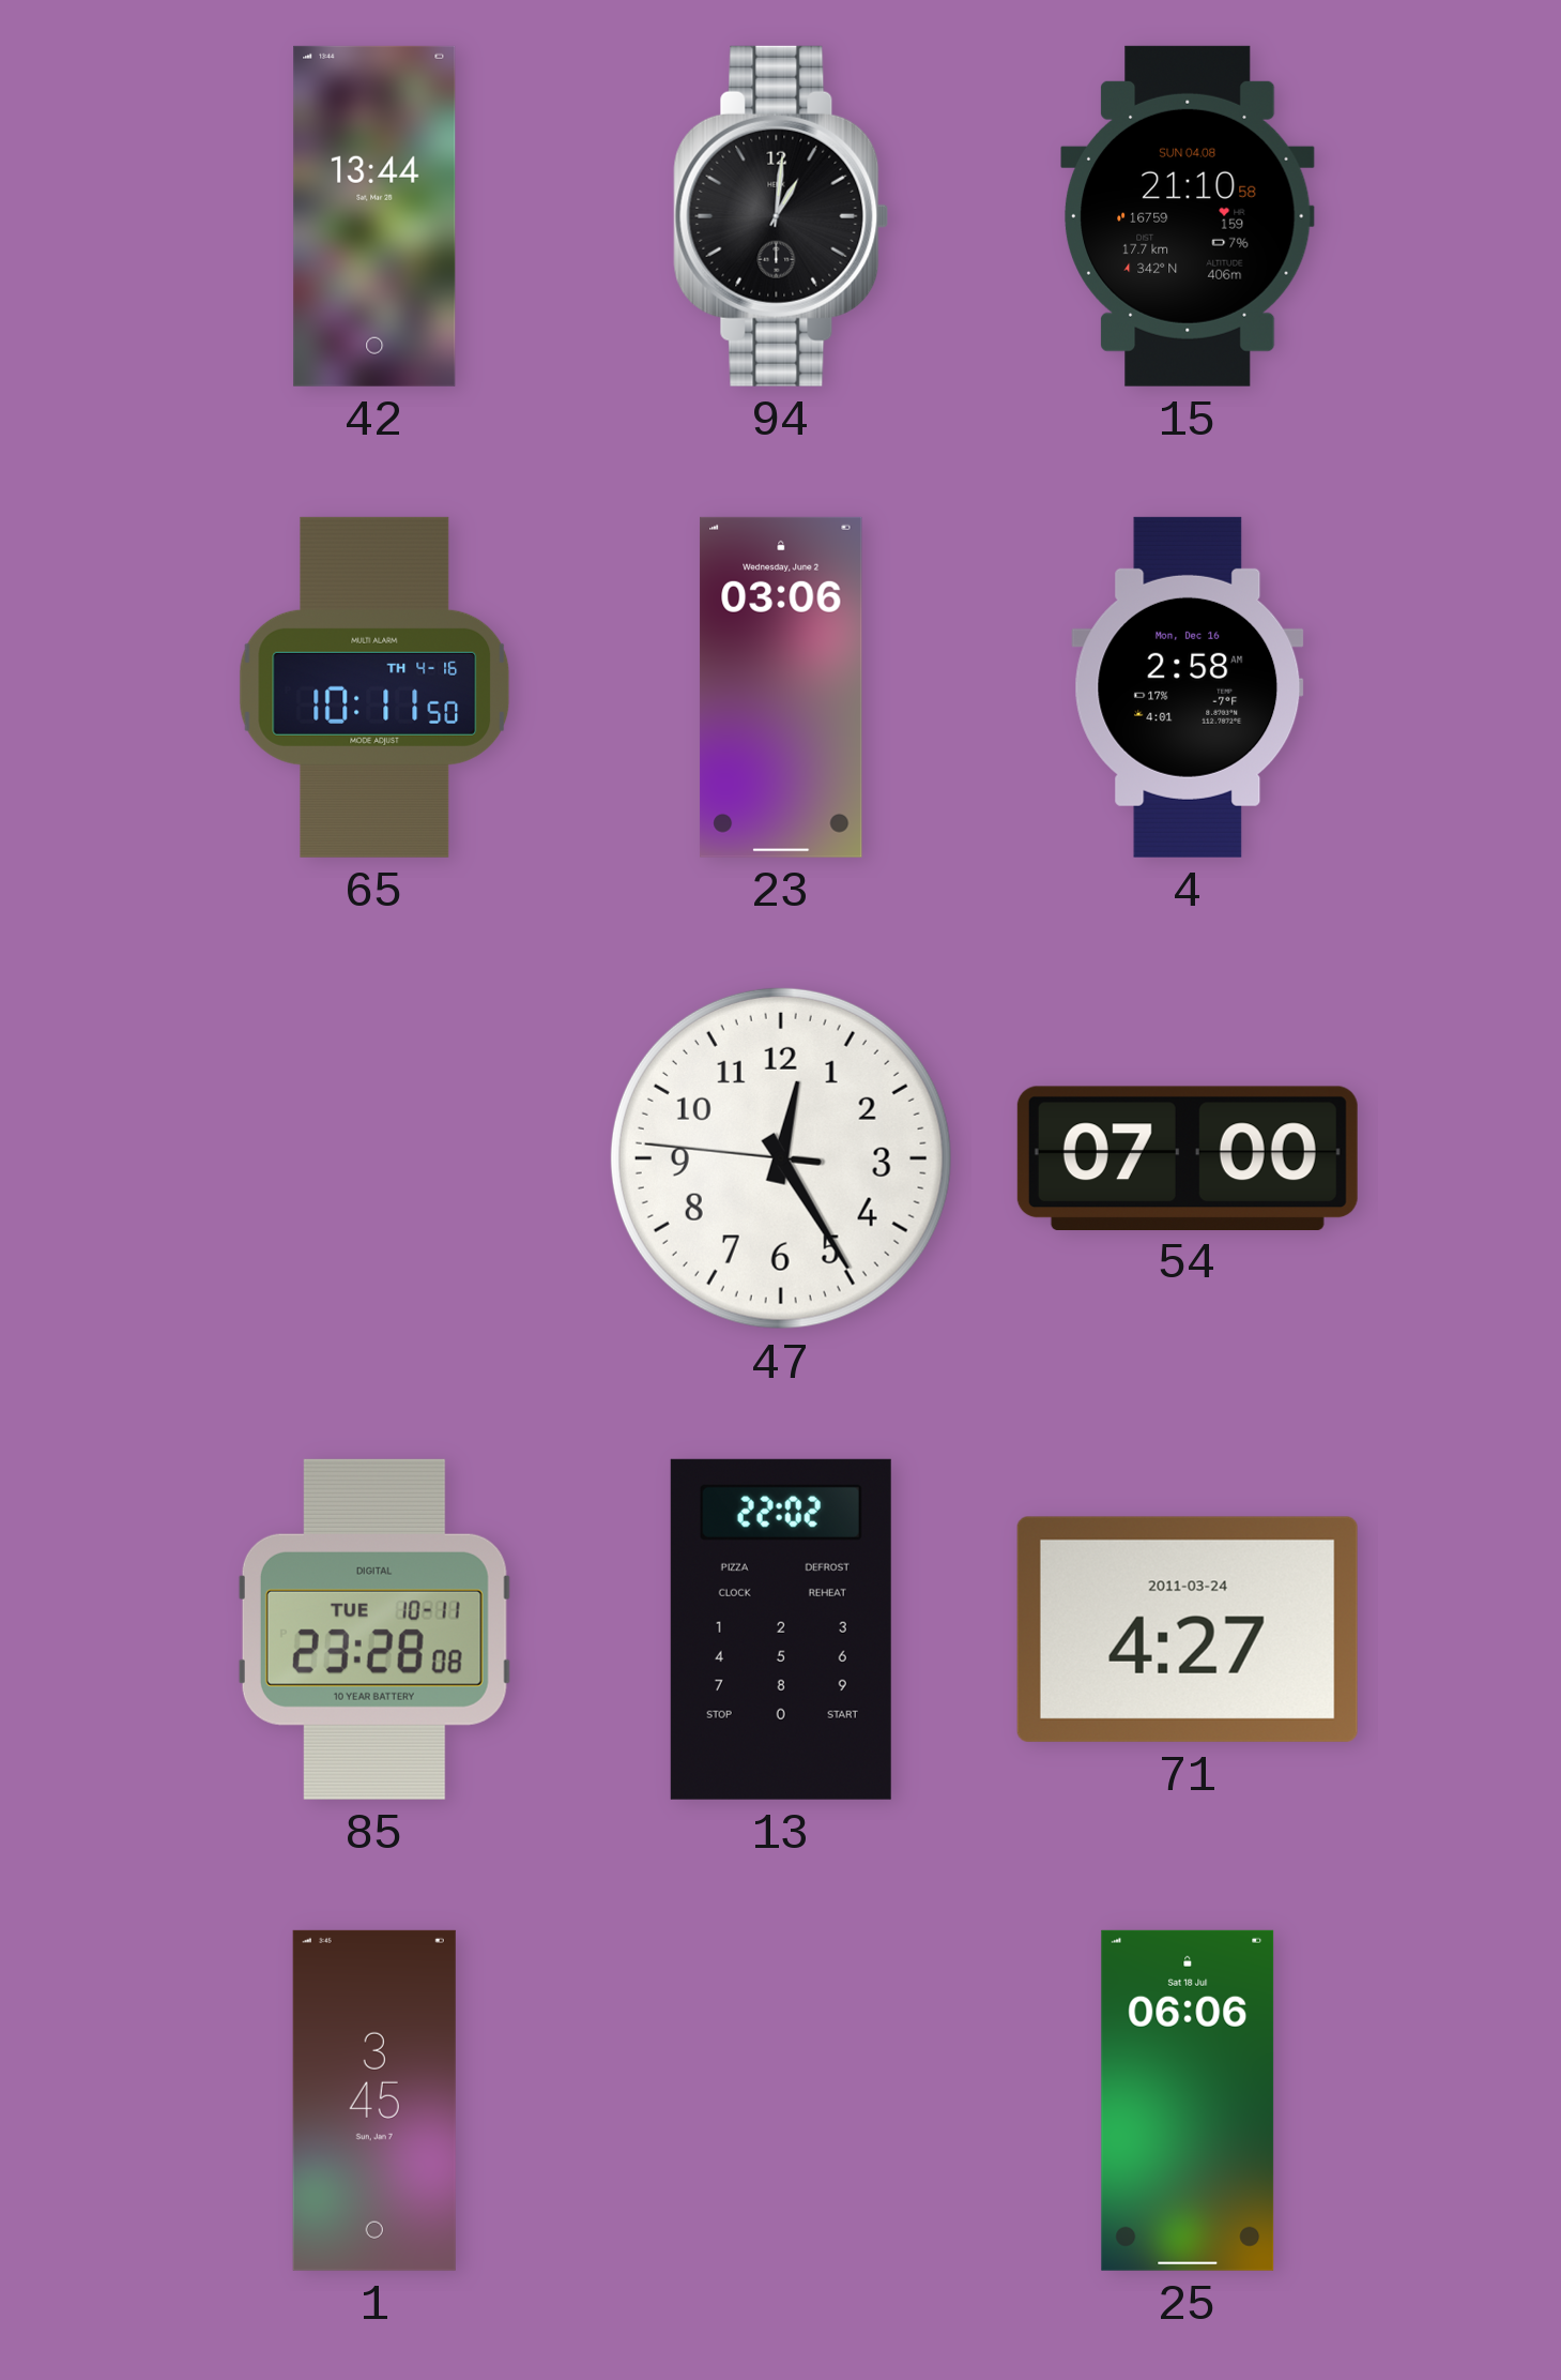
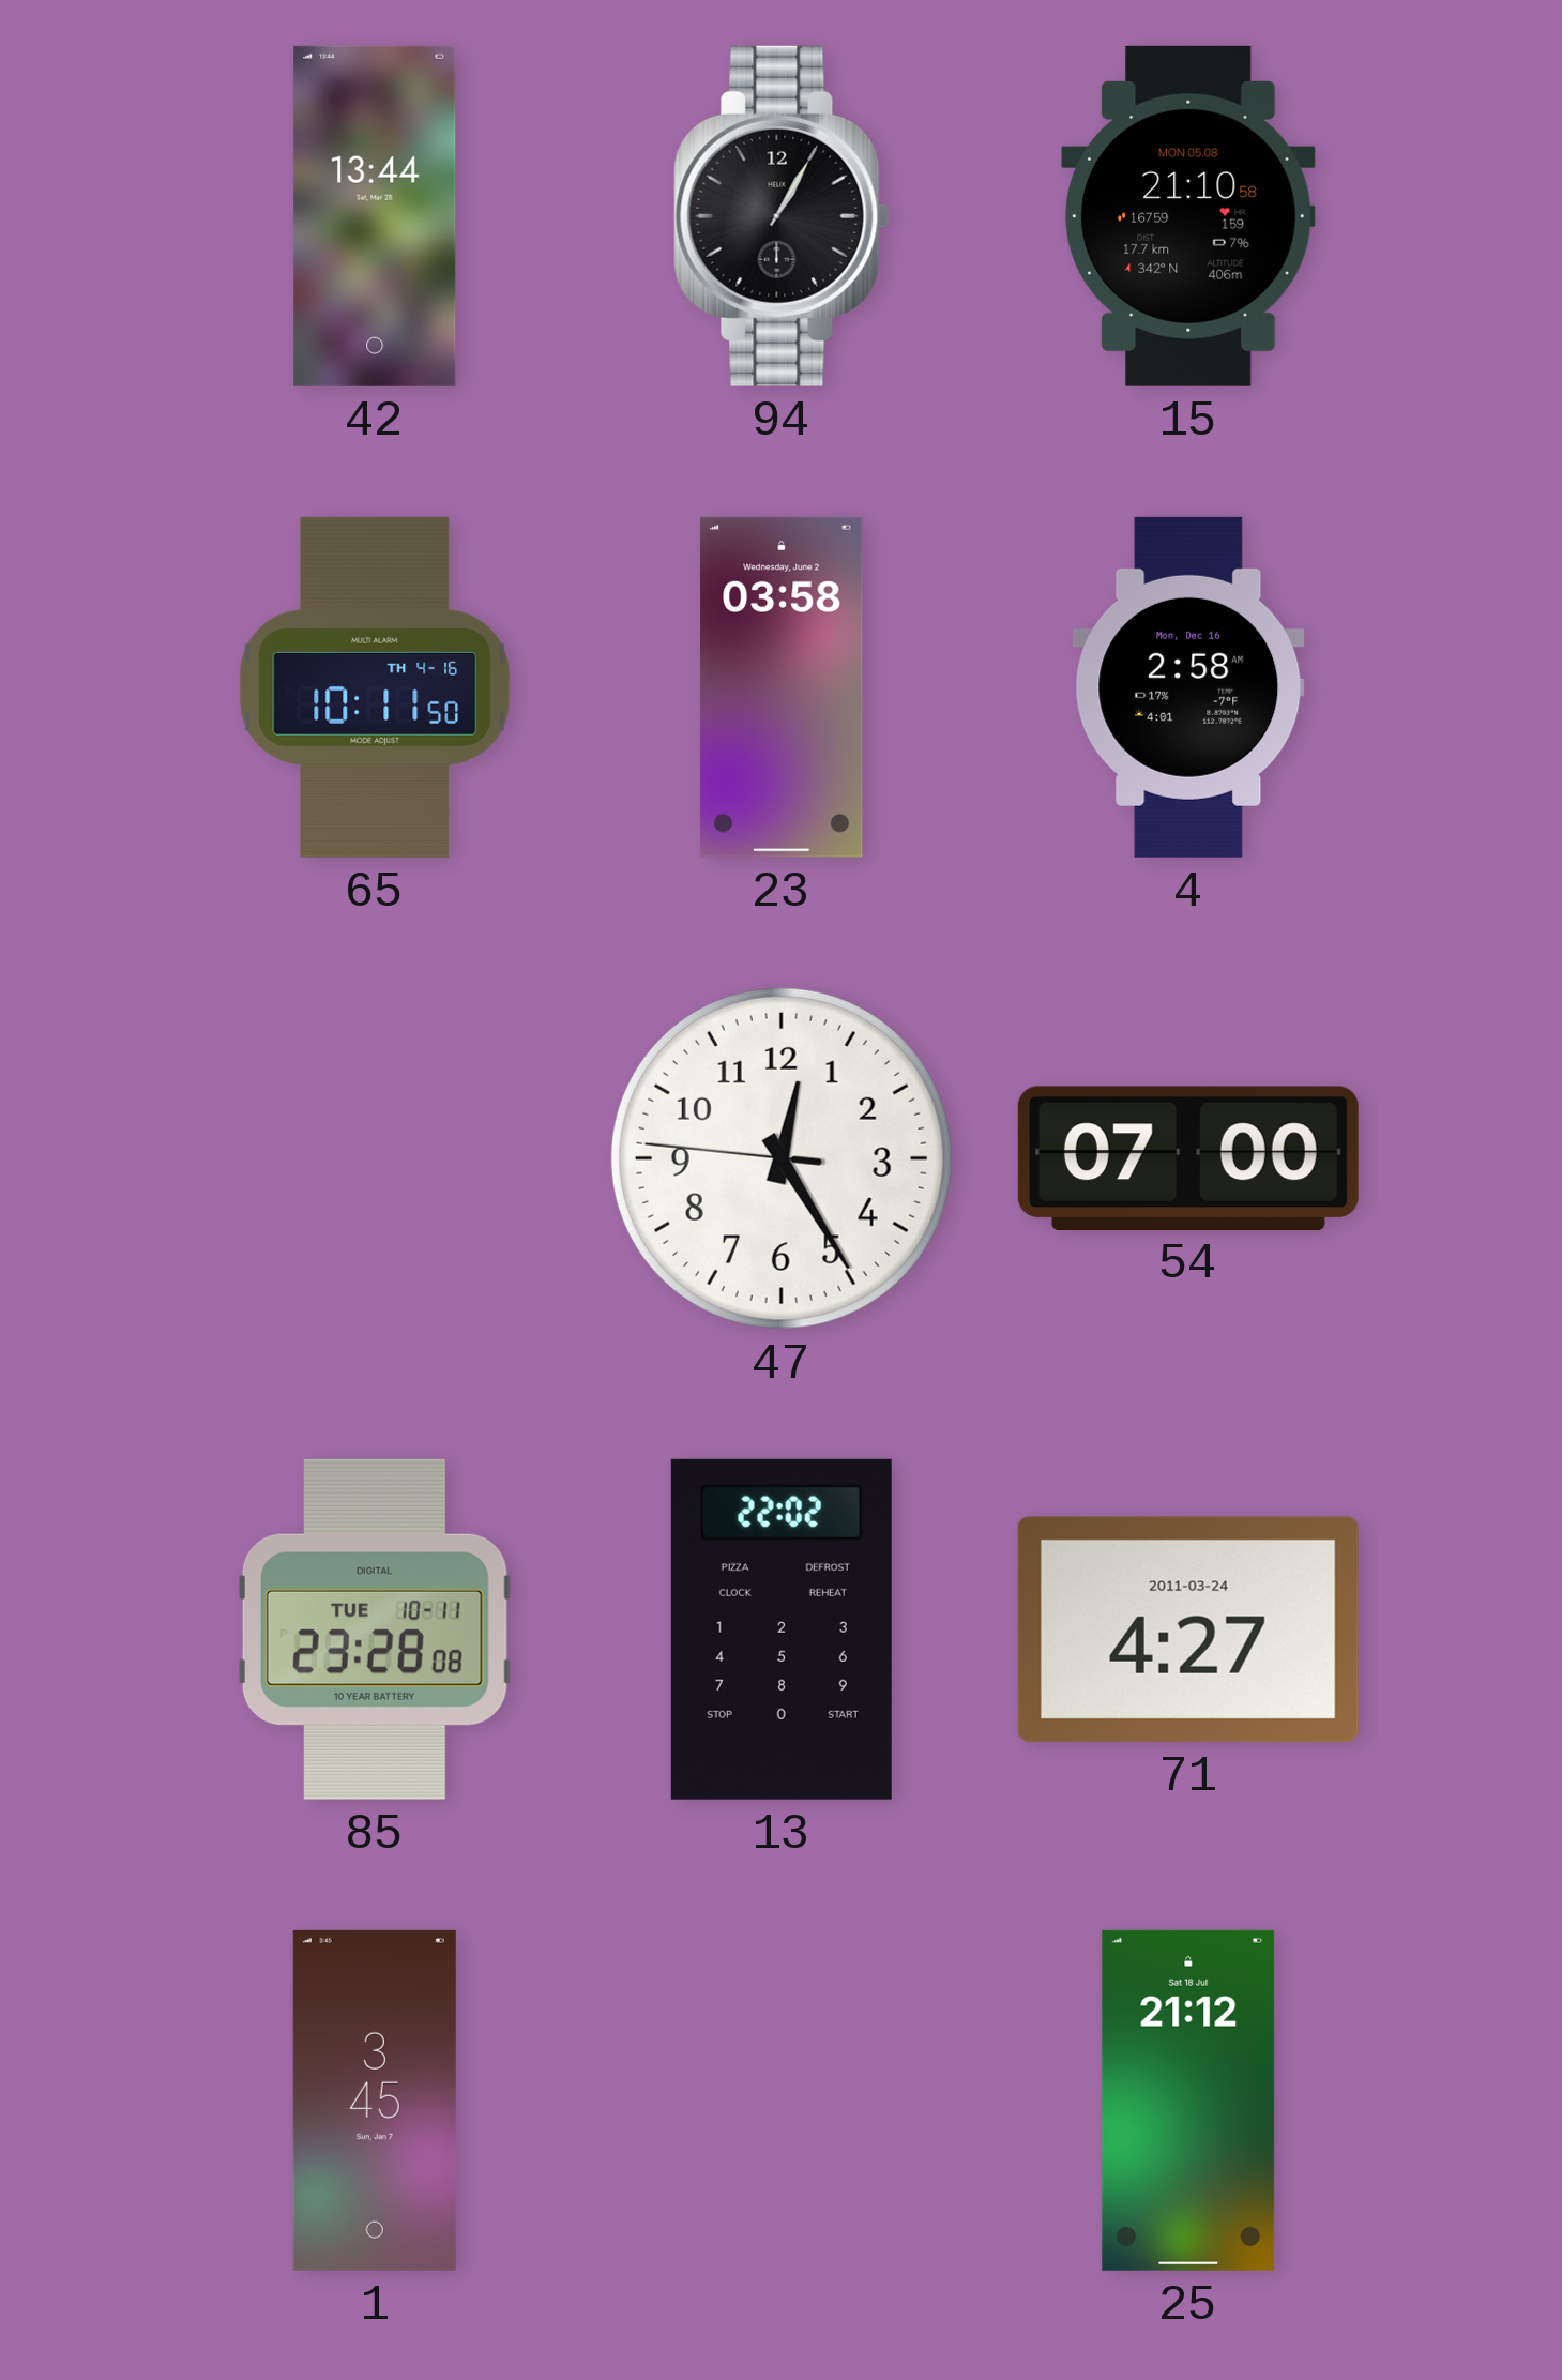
94: 1:01 -> 1:05
15 date: SUN 04.08 -> MON 05.08
23: 03:06 -> 03:58
25: 06:06 -> 21:12
